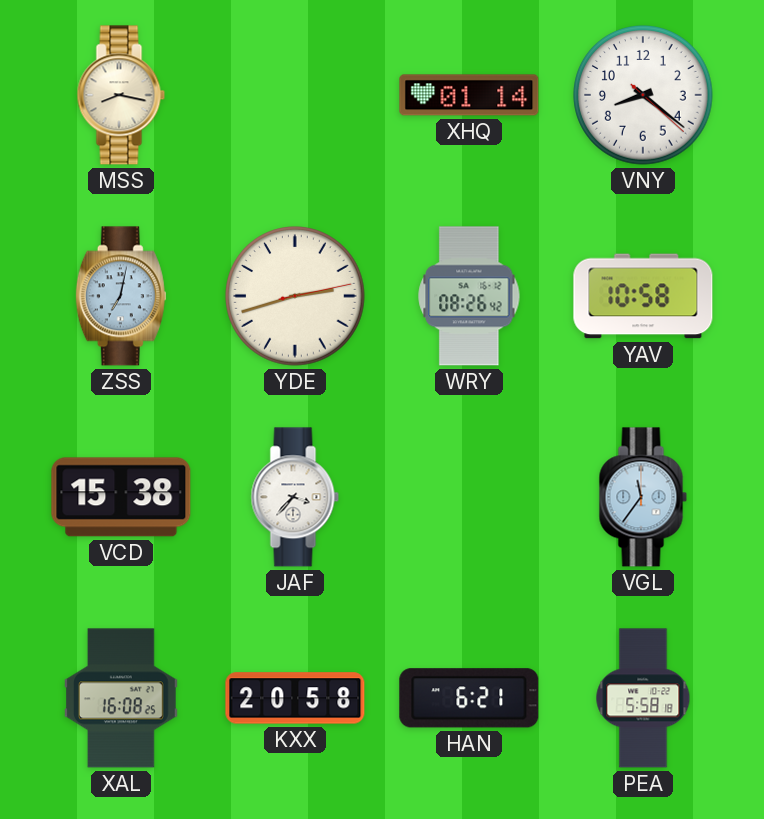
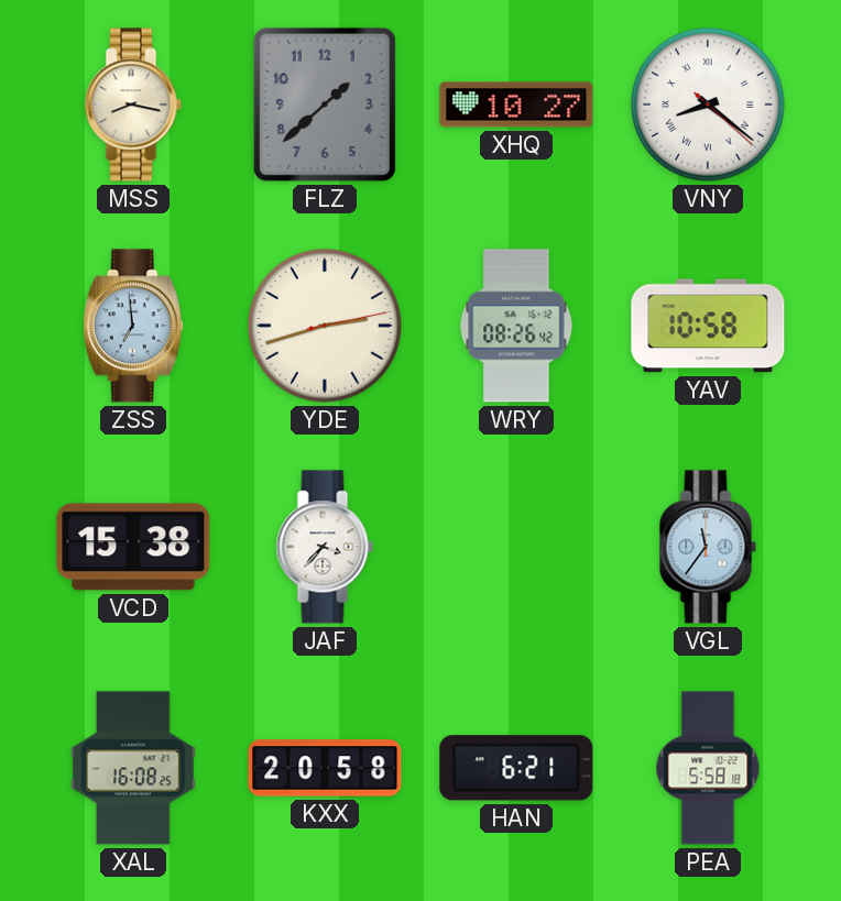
FLZ: none -> 1:38
XHQ: 01:14 -> 10:27
VNY numerals: Arabic -> Roman
ZSS: 7:02 -> 6:59
